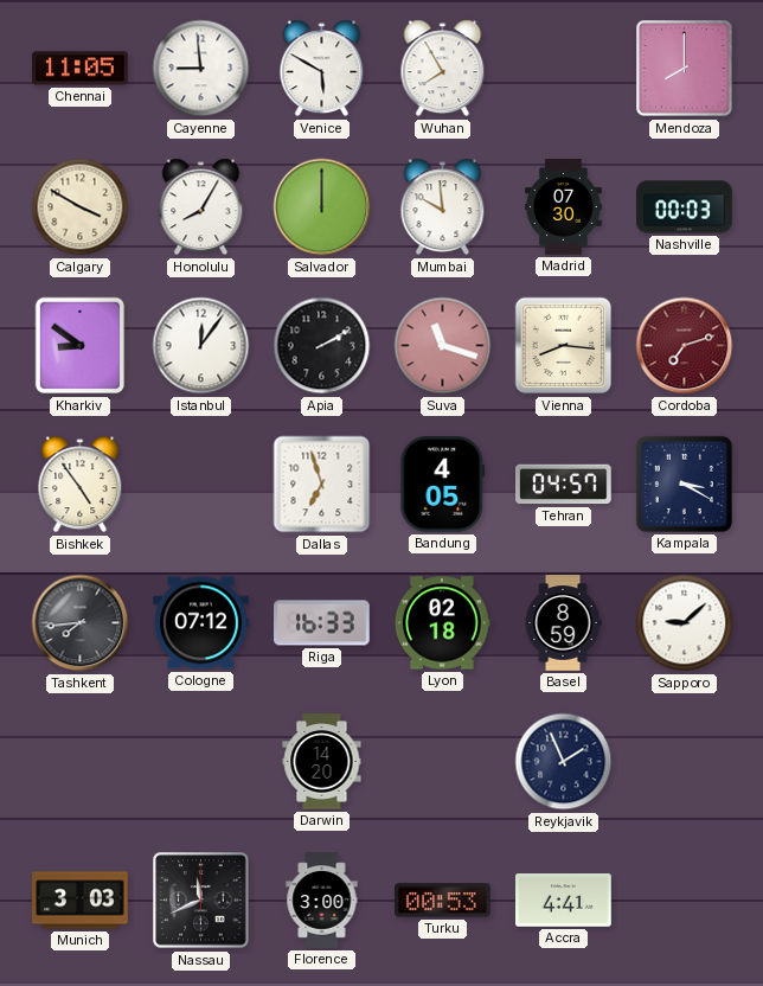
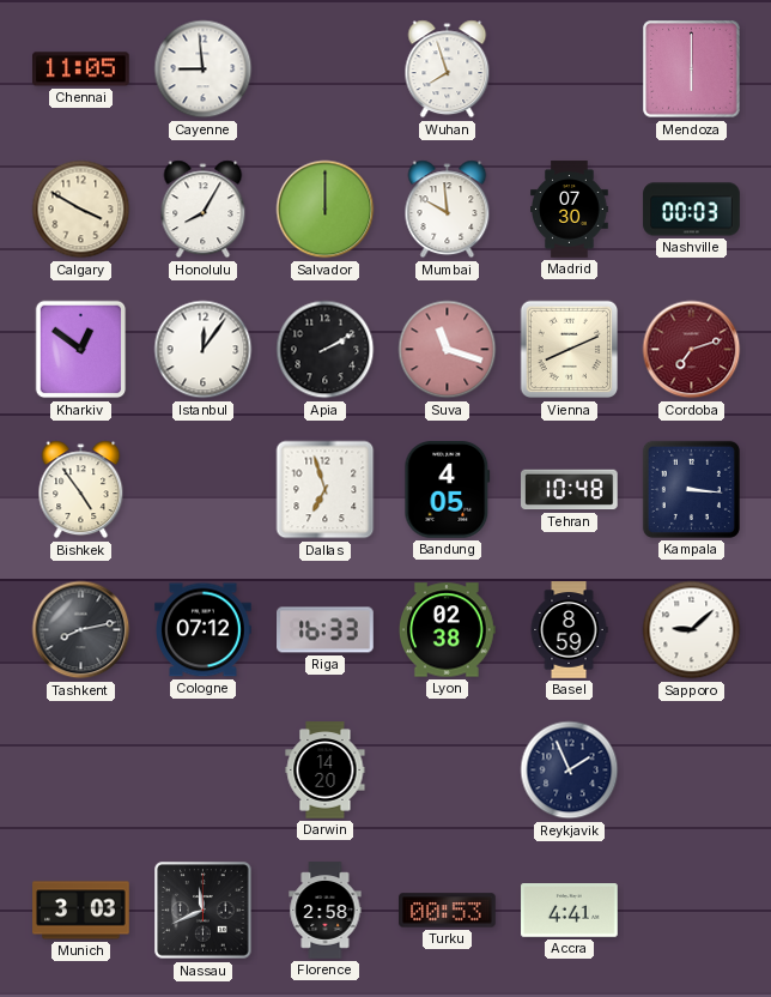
Venice: 5:50 -> none
Wuhan: 7:55 -> 7:57
Mendoza: 8:00 -> 6:00
Kharkiv: 8:51 -> 12:51
Vienna: 8:16 -> 8:11
Tehran: 04:57 -> 10:48
Kampala: 3:20 -> 3:16
Tashkent: 7:44 -> 8:13
Lyon: 02:18 -> 02:38
Florence: 3:00 -> 2:58
